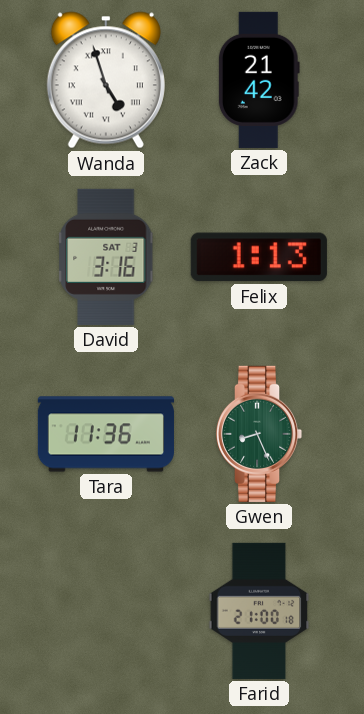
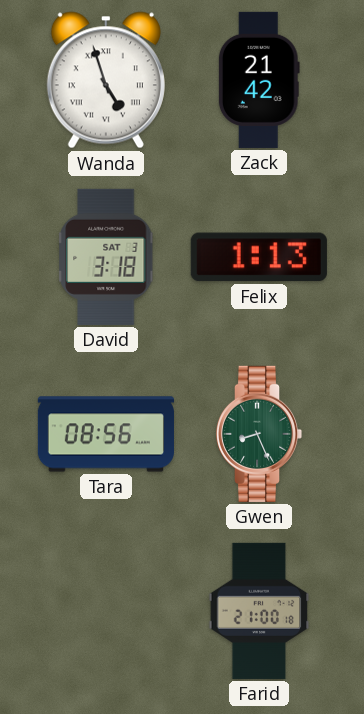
David: 3:16 -> 3:18
Tara: 11:36 -> 08:56
